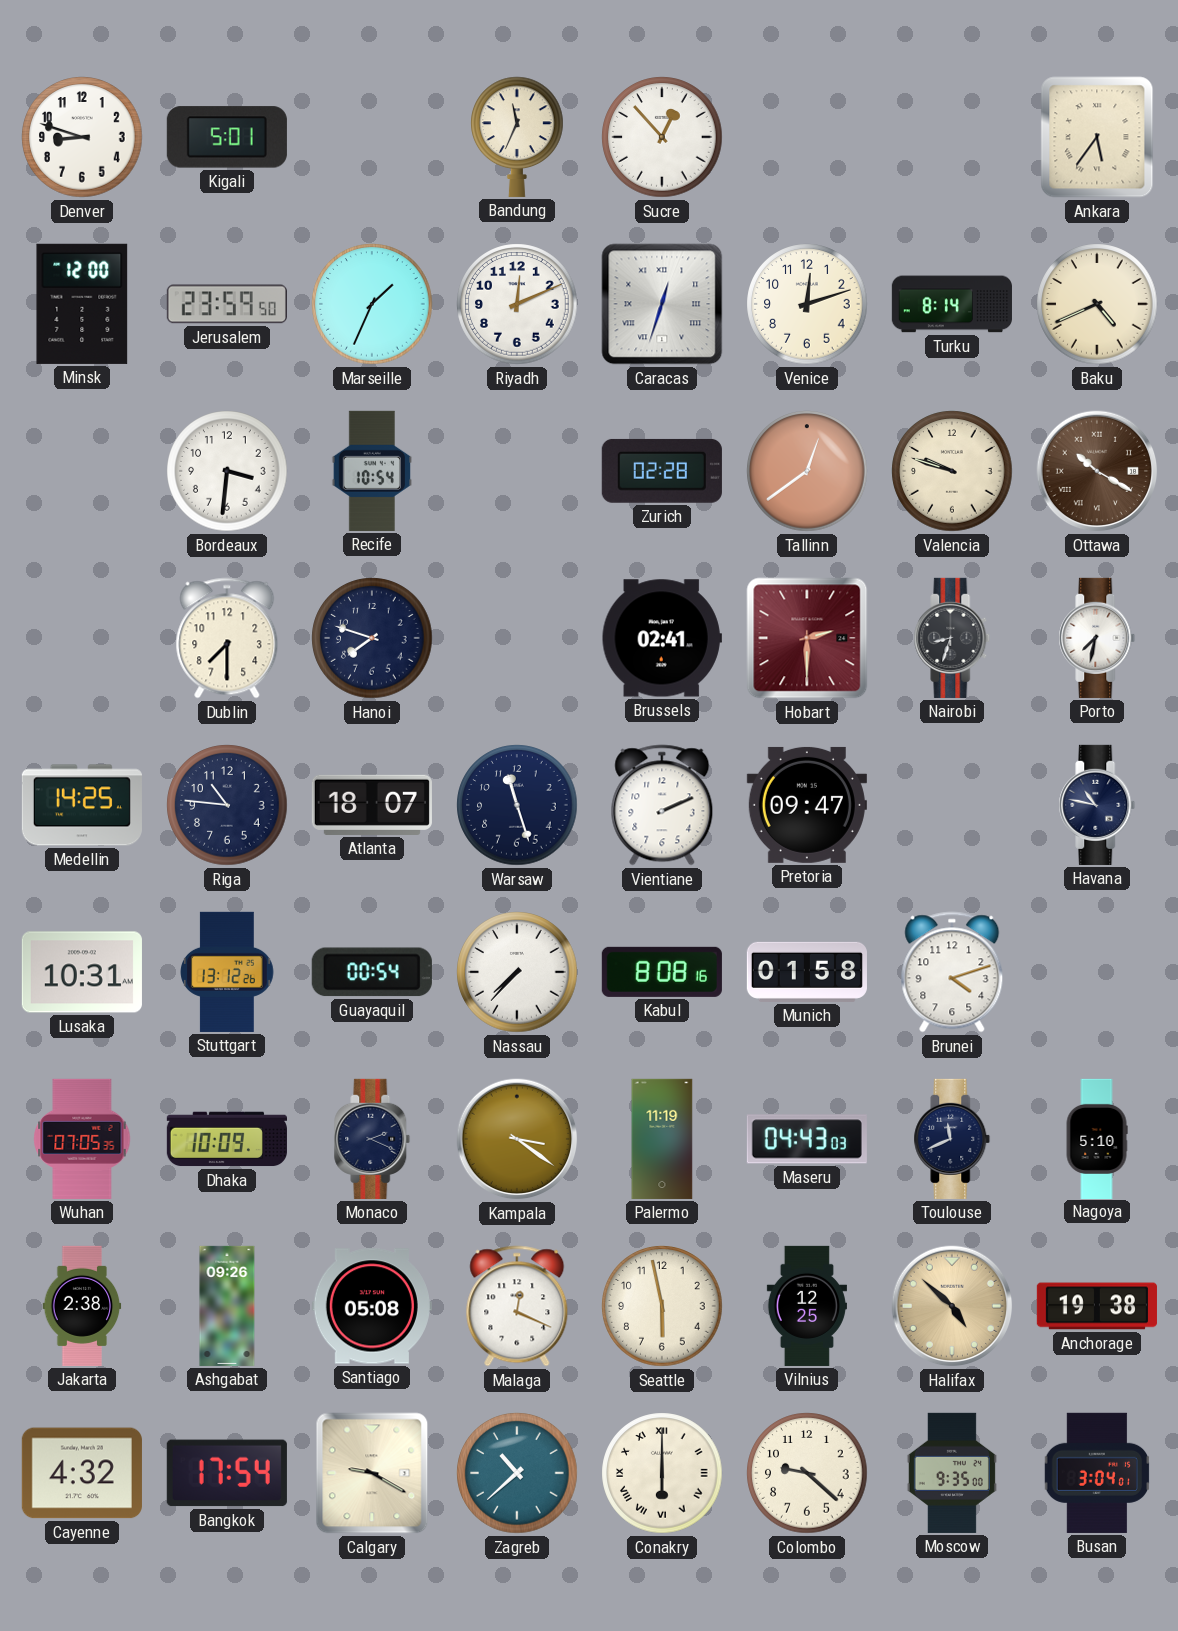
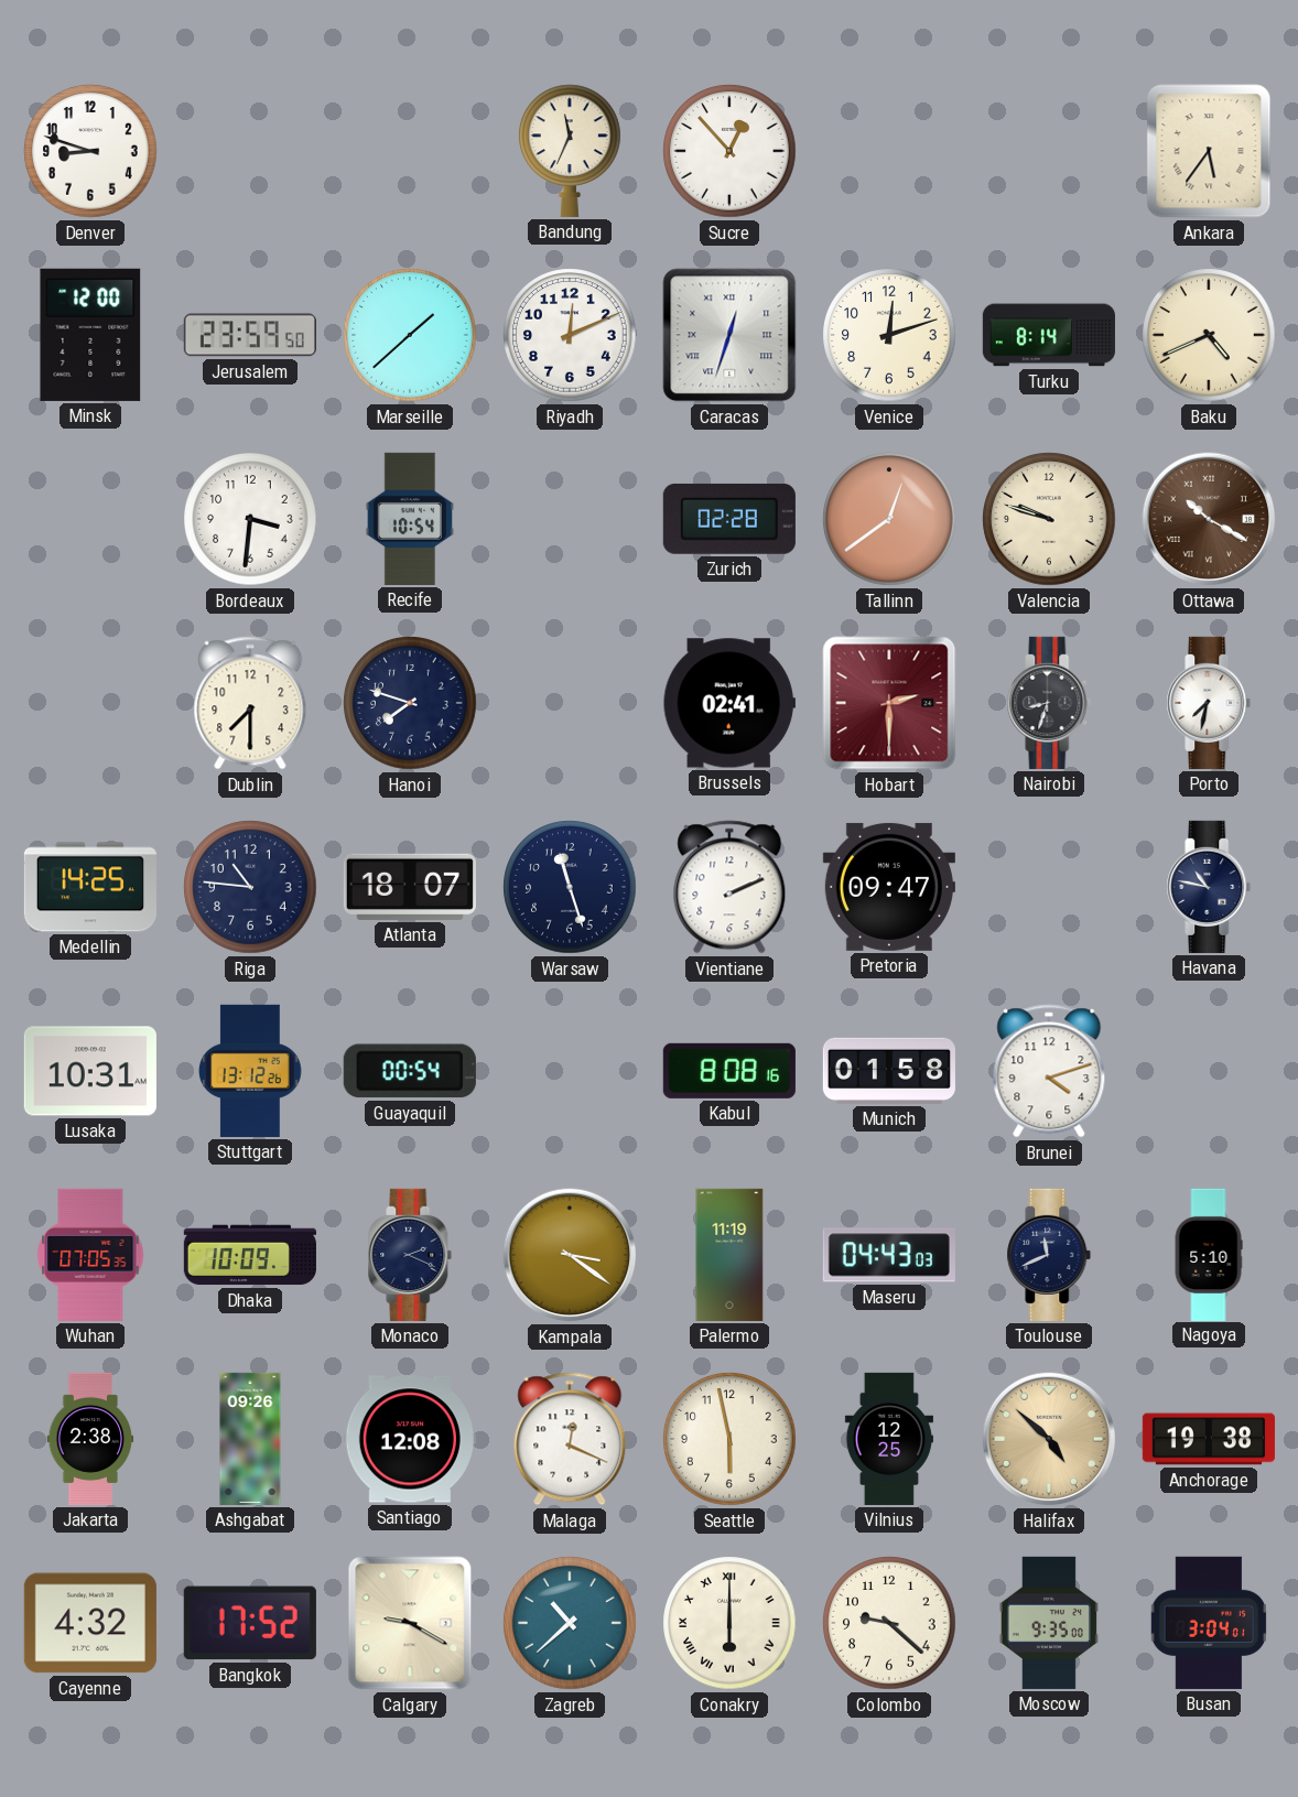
Kigali: 5:01 -> none
Marseille: 1:34 -> 1:38
Nassau: 7:37 -> none
Santiago: 05:08 -> 12:08
Bangkok: 17:54 -> 17:52
